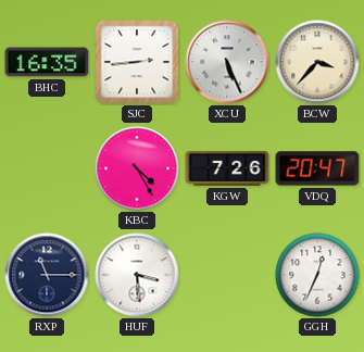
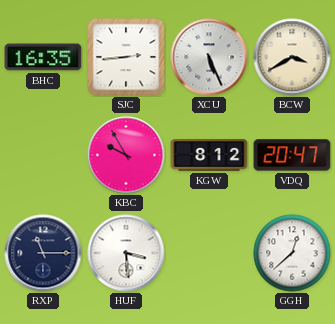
BCW: 3:37 -> 3:40
KBC: 4:25 -> 9:55
KGW: 7:26 -> 8:12
GGH: 12:34 -> 12:38
